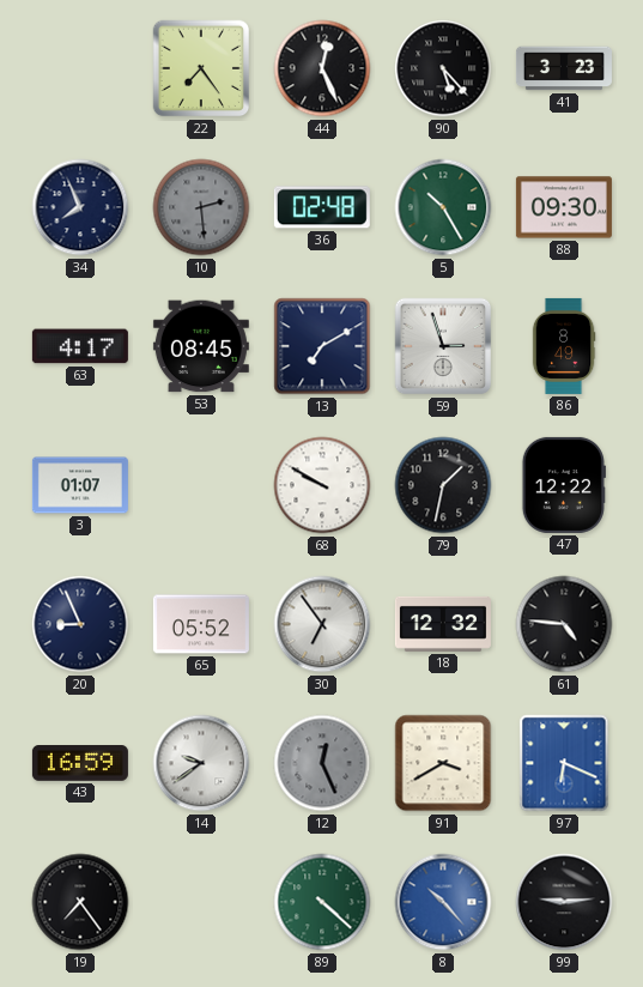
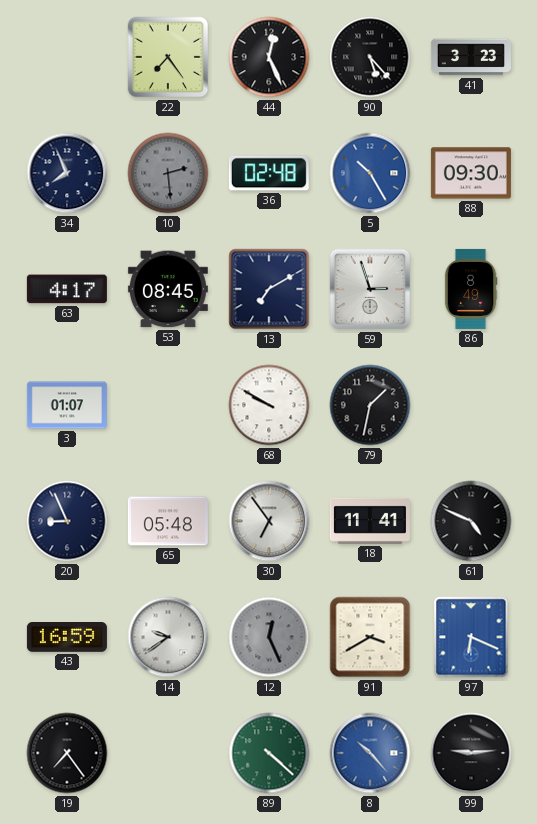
5 dial: green -> blue
47: 12:22 -> none
65: 05:52 -> 05:48
18: 12:32 -> 11:41
61: 4:46 -> 4:49
